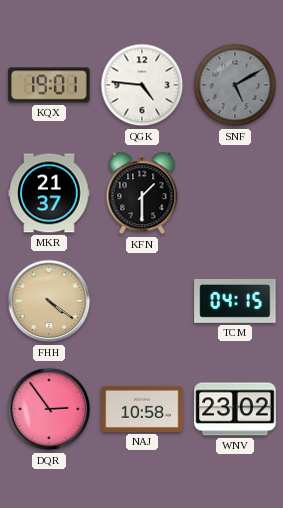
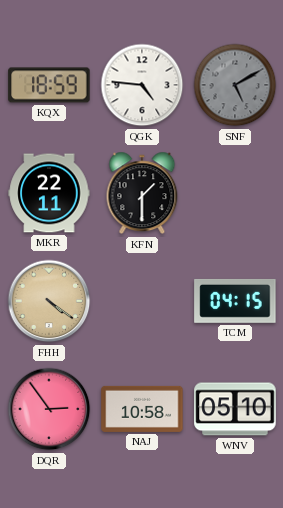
KQX: 19:01 -> 18:59
MKR: 21:37 -> 22:11
WNV: 23:02 -> 05:10
